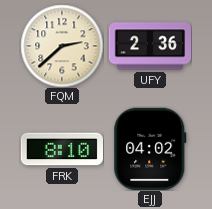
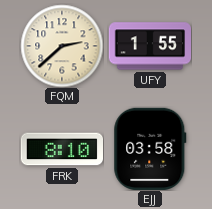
UFY: 2:36 -> 1:55
EJJ: 04:02 -> 03:58
